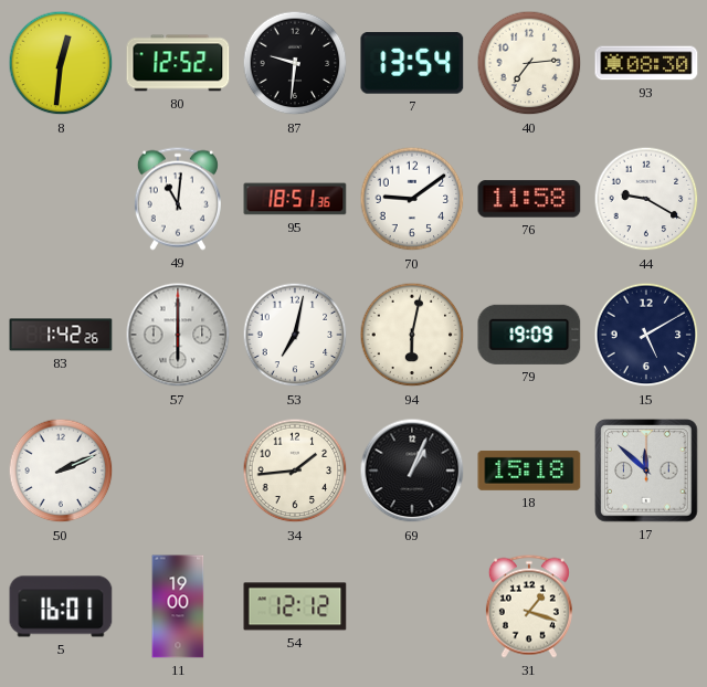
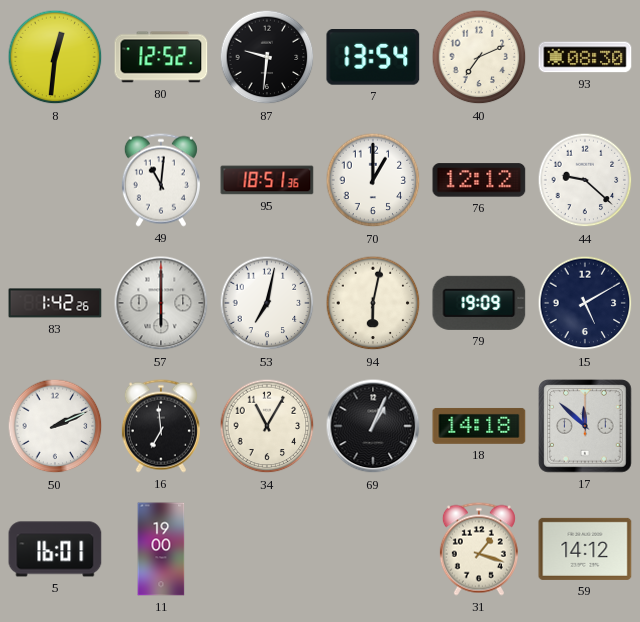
40: 7:14 -> 7:11
70: 9:09 -> 1:00
76: 11:58 -> 12:12
44: 9:20 -> 9:22
16: none -> 6:59
34: 1:44 -> 11:05
18: 15:18 -> 14:18
54: 12:12 -> none
59: none -> 14:12
